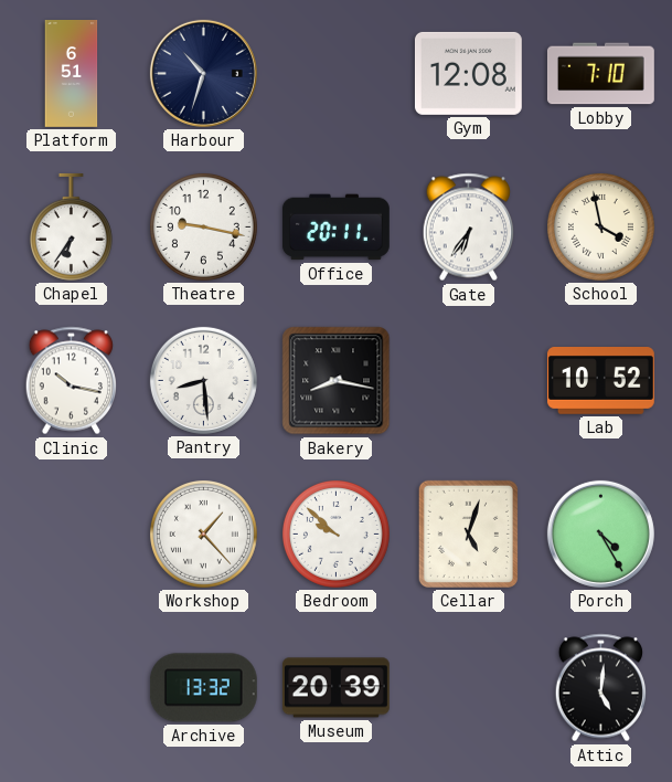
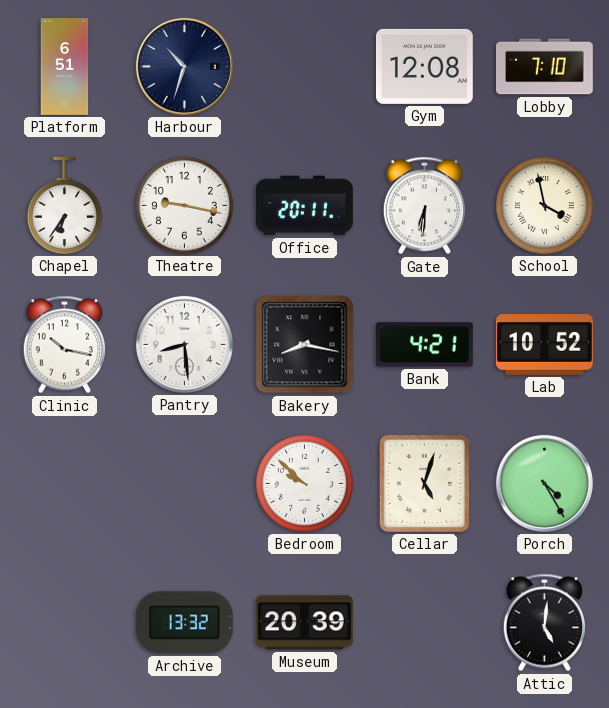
Gate: 6:36 -> 6:31
Bank: none -> 4:21
Workshop: 1:23 -> none
